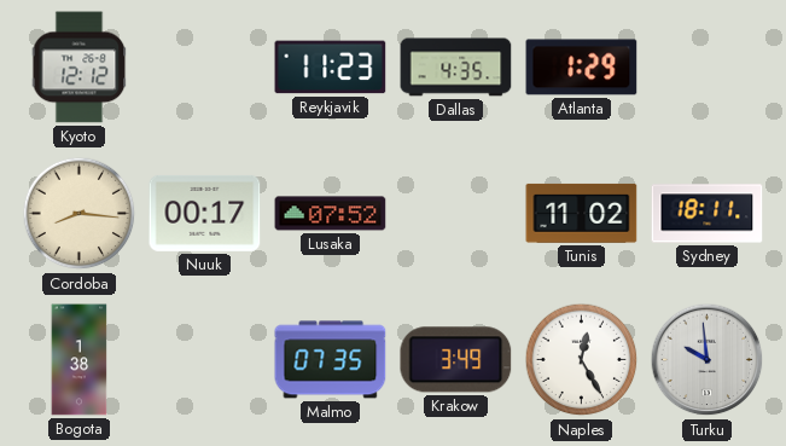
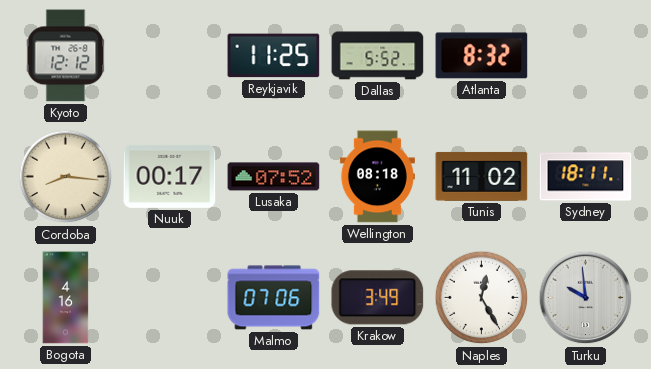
Reykjavik: 11:23 -> 11:25
Dallas: 4:35 -> 5:52
Atlanta: 1:29 -> 8:32
Wellington: none -> 08:18
Bogota: 1:38 -> 4:16
Malmo: 07:35 -> 07:06
